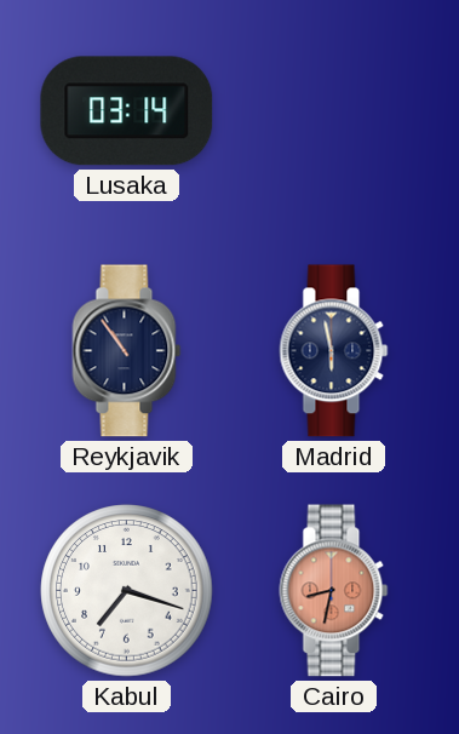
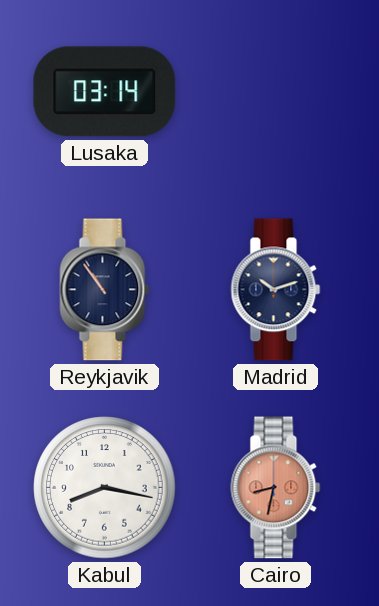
Madrid: 5:58 -> 10:12
Kabul: 7:18 -> 8:17
